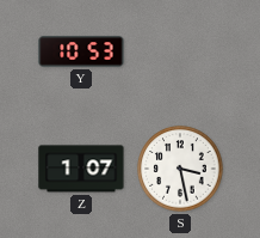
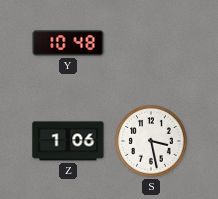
Y: 10:53 -> 10:48
Z: 1:07 -> 1:06
